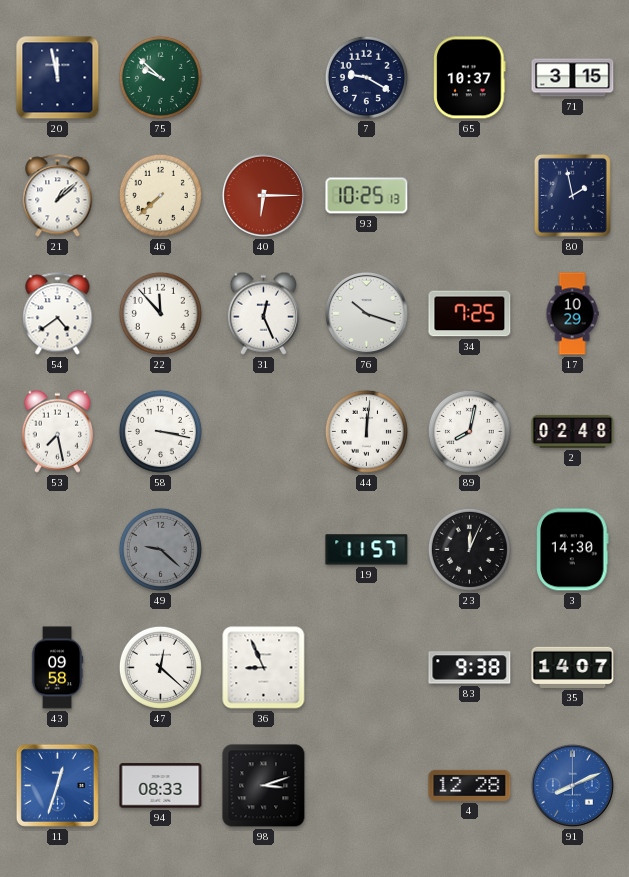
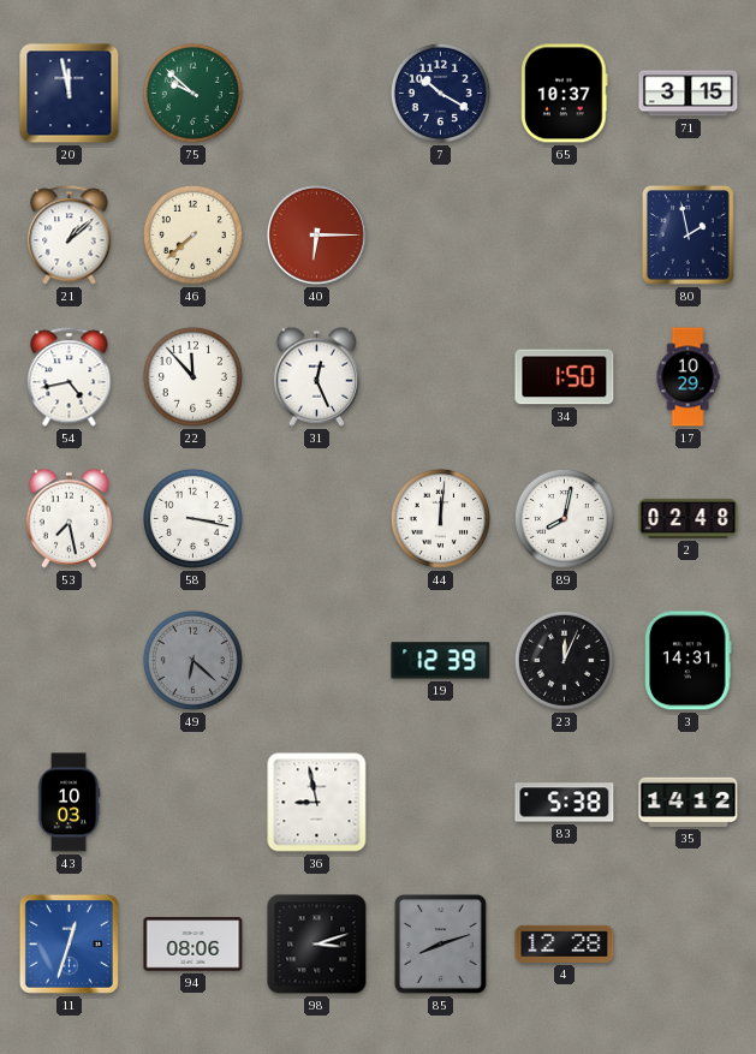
7: 9:20 -> 10:20
93: 10:25 -> none
54: 4:39 -> 4:43
76: 10:18 -> none
34: 7:25 -> 1:50
49: 9:22 -> 6:22
19: 11:57 -> 12:39
3: 14:30 -> 14:31
43: 09:58 -> 10:03
47: 12:22 -> none
36: 8:56 -> 8:58
83: 9:38 -> 5:38
35: 14:07 -> 14:12
94: 08:33 -> 08:06
85: none -> 8:12
91: 8:11 -> none
